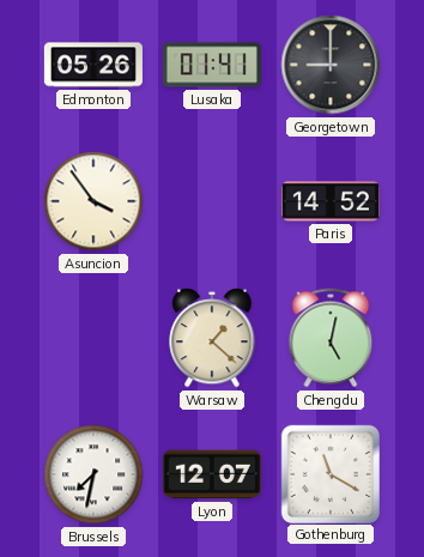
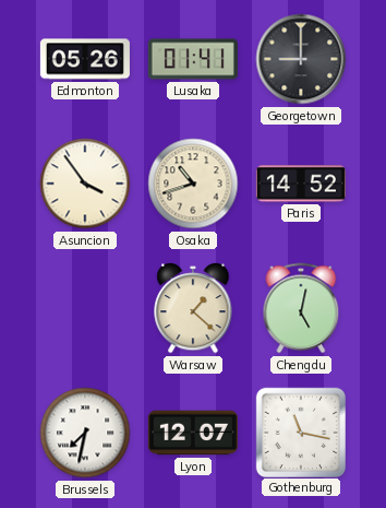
Osaka: none -> 10:42
Gothenburg: 11:20 -> 11:17
